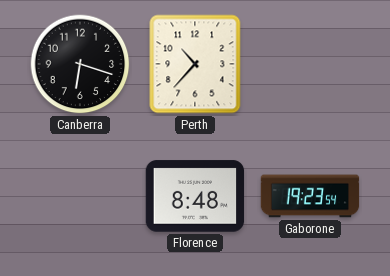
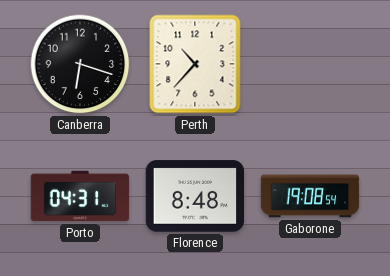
Porto: none -> 04:31
Gaborone: 19:23 -> 19:08
